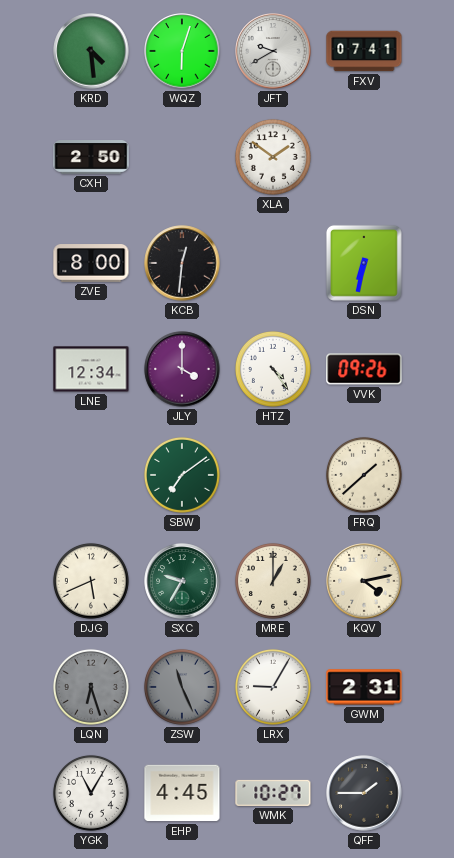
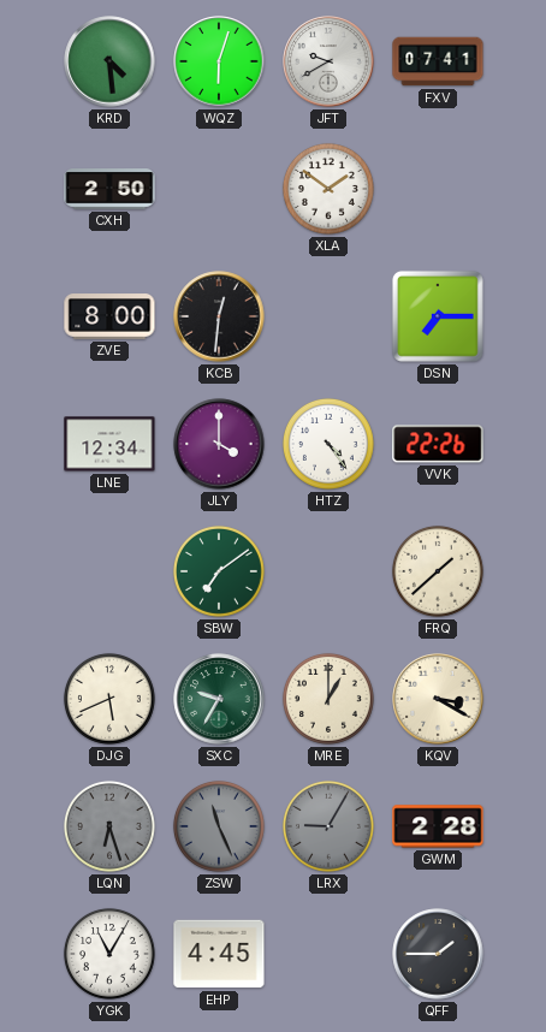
DSN: 6:32 -> 7:15
VVK: 09:26 -> 22:26
KQV: 4:13 -> 3:20
LRX dial: white -> grey
GWM: 2:31 -> 2:28
WMK: 10:27 -> none
